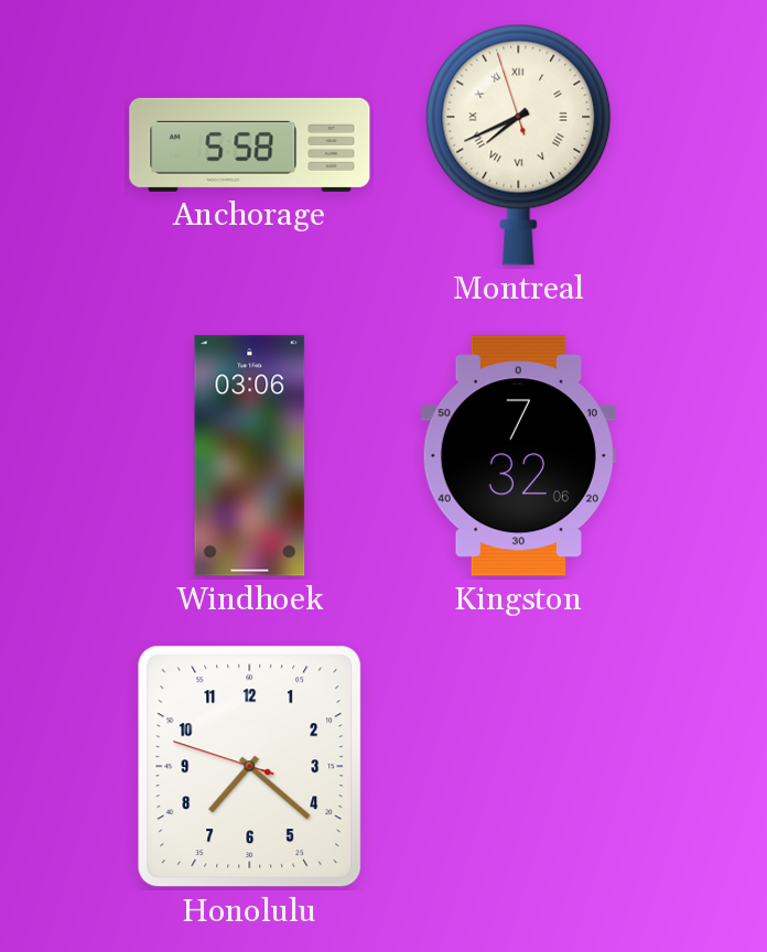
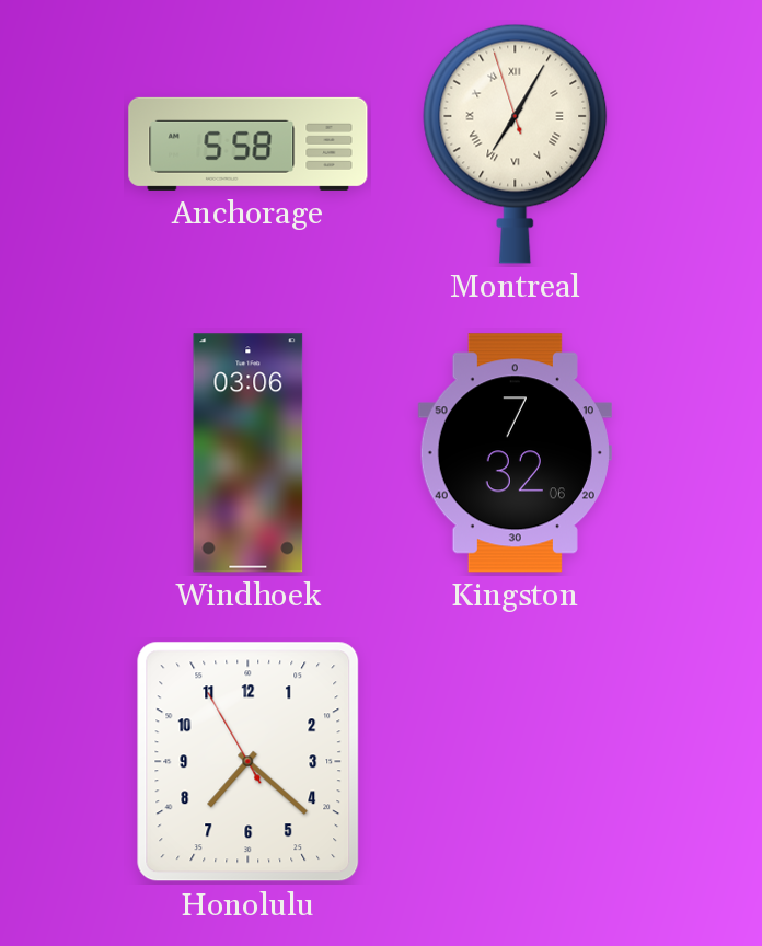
Montreal: 7:40 -> 7:04
Honolulu: 7:21:48 -> 7:21:55
